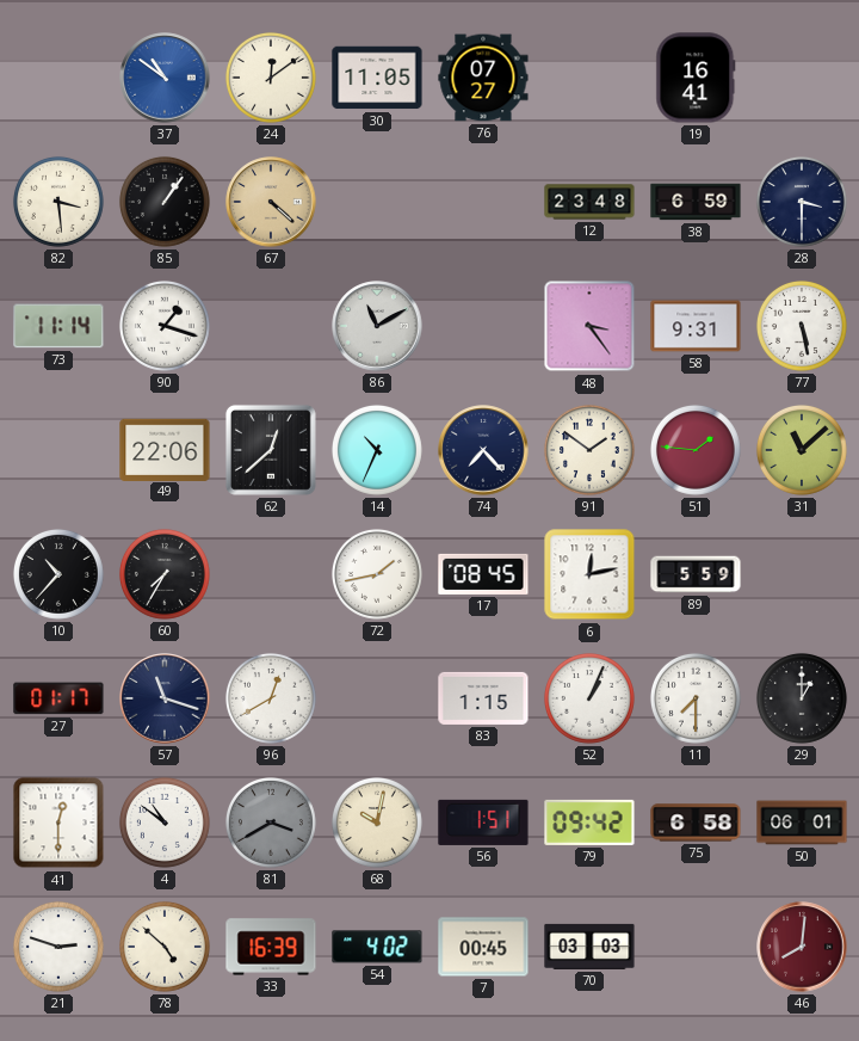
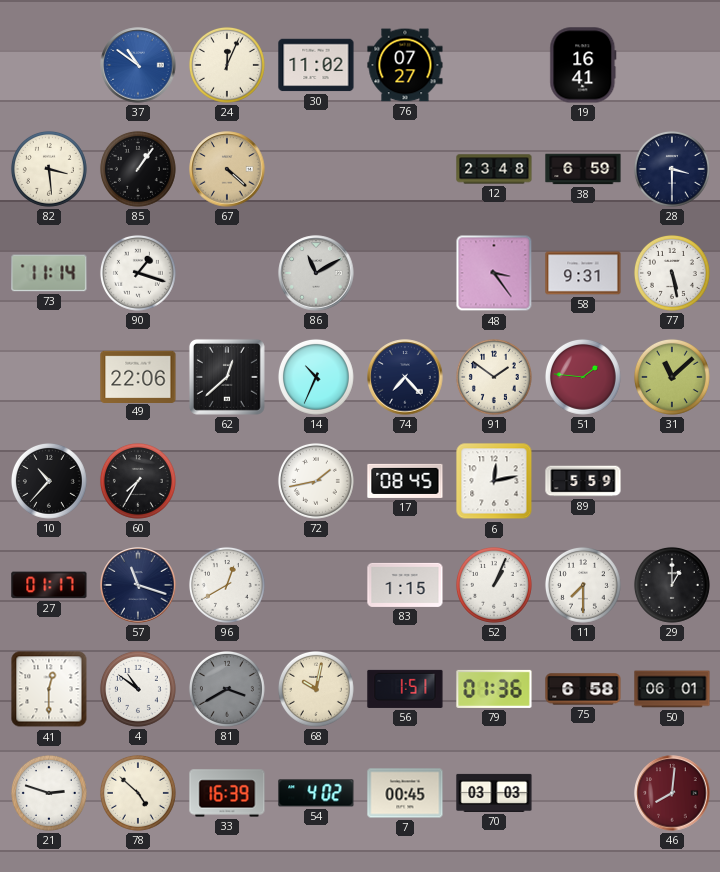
24: 12:09 -> 12:04
30: 11:05 -> 11:02
79: 09:42 -> 01:36
